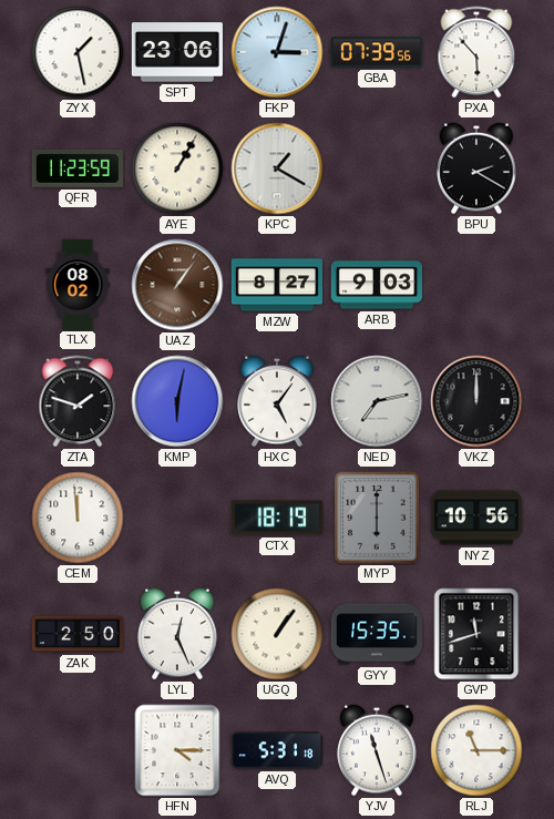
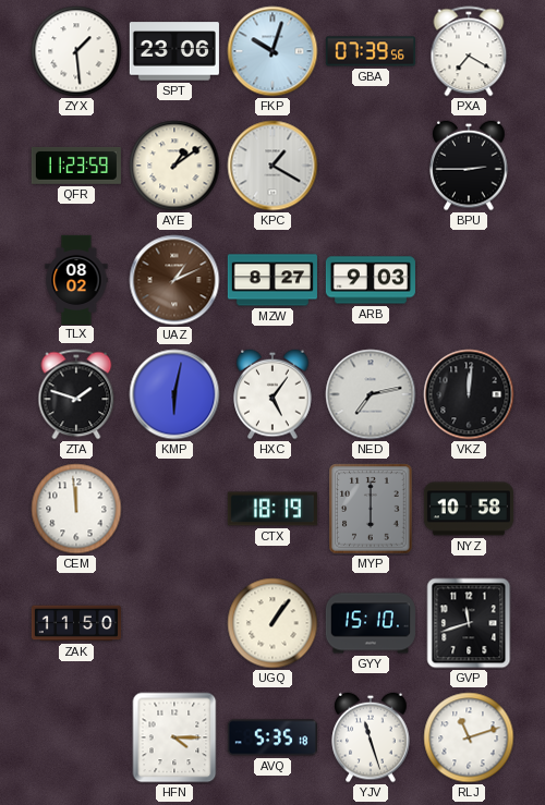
ZYX: 1:28 -> 1:29
FKP: 3:03 -> 10:03
PXA: 5:53 -> 7:20
AYE: 1:05 -> 1:09
BPU: 2:20 -> 2:45
UAZ: 1:06 -> 1:11
VKZ: 12:00 -> 12:01
NYZ: 10:56 -> 10:58
ZAK: 2:50 -> 11:50
LYL: 12:26 -> none
GYY: 15:35 -> 15:10
AVQ: 5:31 -> 5:35
RLJ: 11:15 -> 11:12
